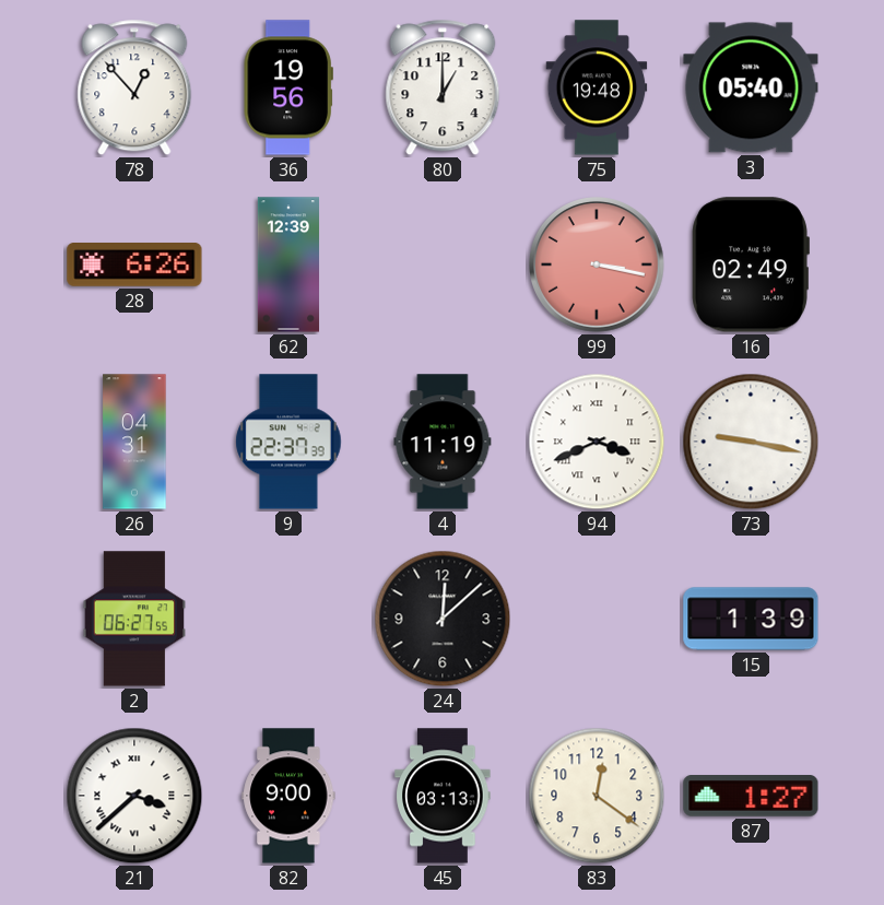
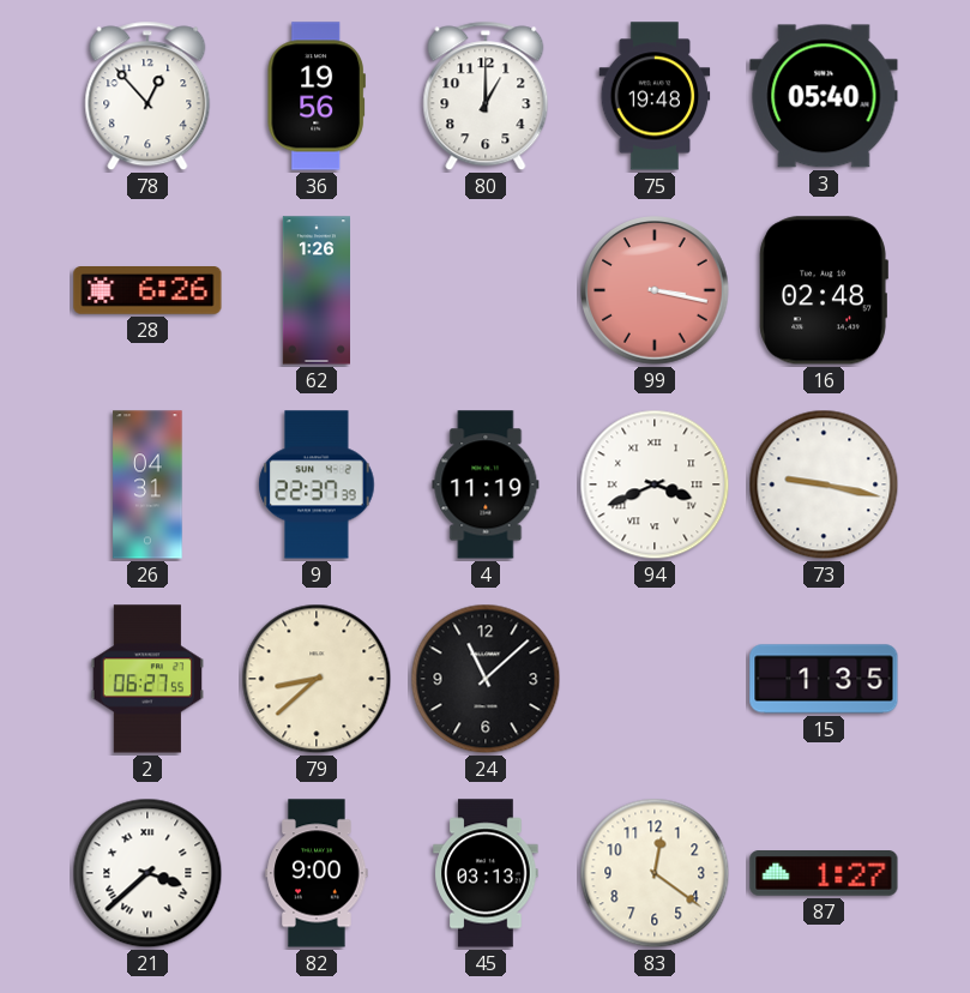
62: 12:39 -> 1:26
16: 02:49 -> 02:48
79: none -> 8:38
24: 12:08 -> 11:08
15: 1:39 -> 1:35
